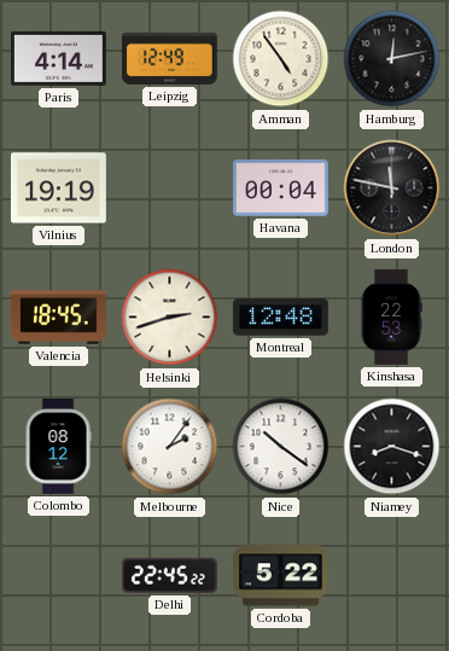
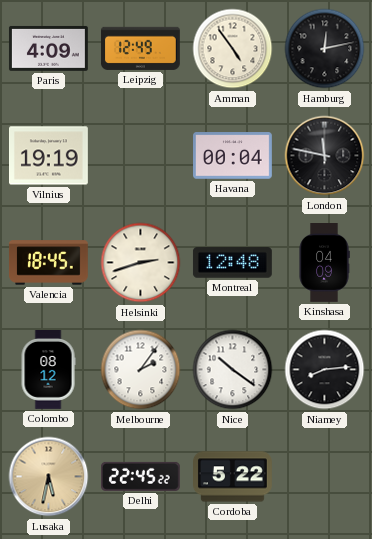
Paris: 4:14 -> 4:09
Kinshasa: 22:53 -> 04:09
Niamey: 8:18 -> 8:14
Lusaka: none -> 5:32
